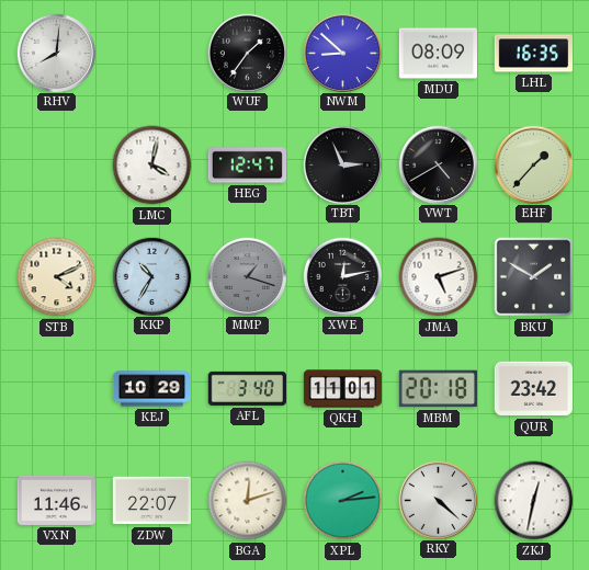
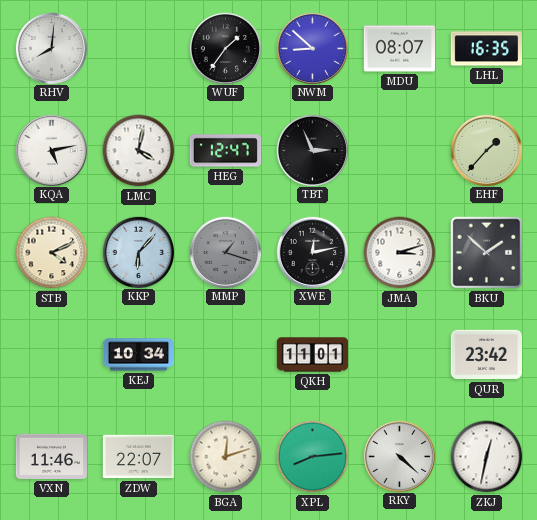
MDU: 08:09 -> 08:07
KQA: none -> 5:13
VWT: 4:40 -> none
KKP: 10:35 -> 6:07
JMA: 5:12 -> 3:12
BKU: 1:50 -> 1:52
KEJ: 10:29 -> 10:34
AFL: 3:40 -> none
MBM: 20:18 -> none
XPL: 2:14 -> 8:14
